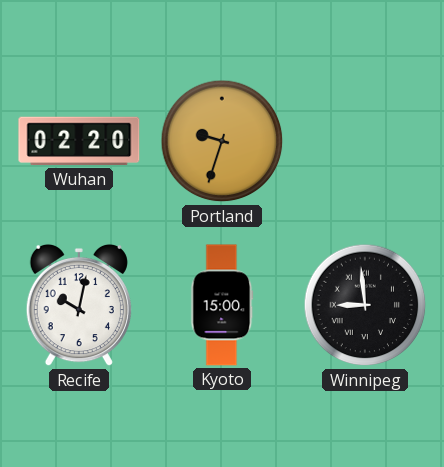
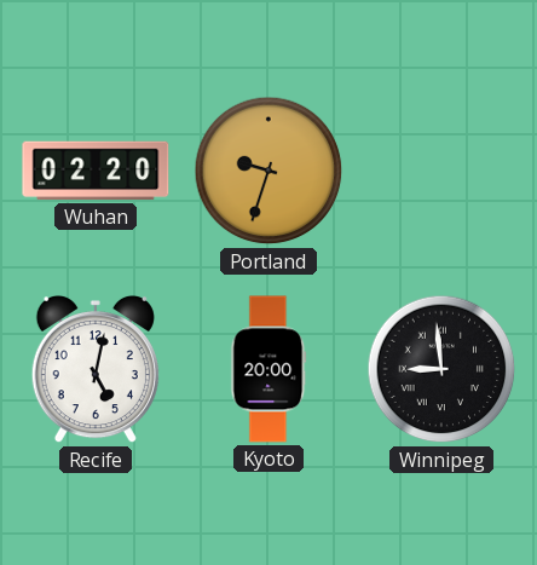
Recife: 10:02 -> 5:02
Kyoto: 15:00 -> 20:00
